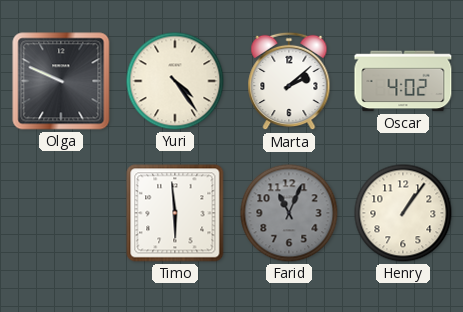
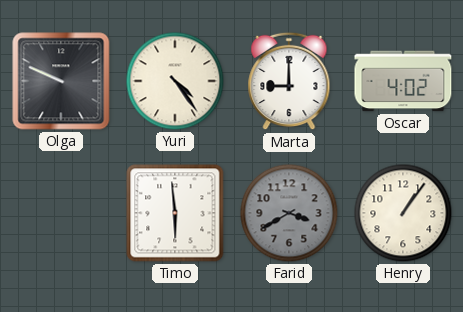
Marta: 2:08 -> 9:00
Farid: 11:04 -> 3:40
